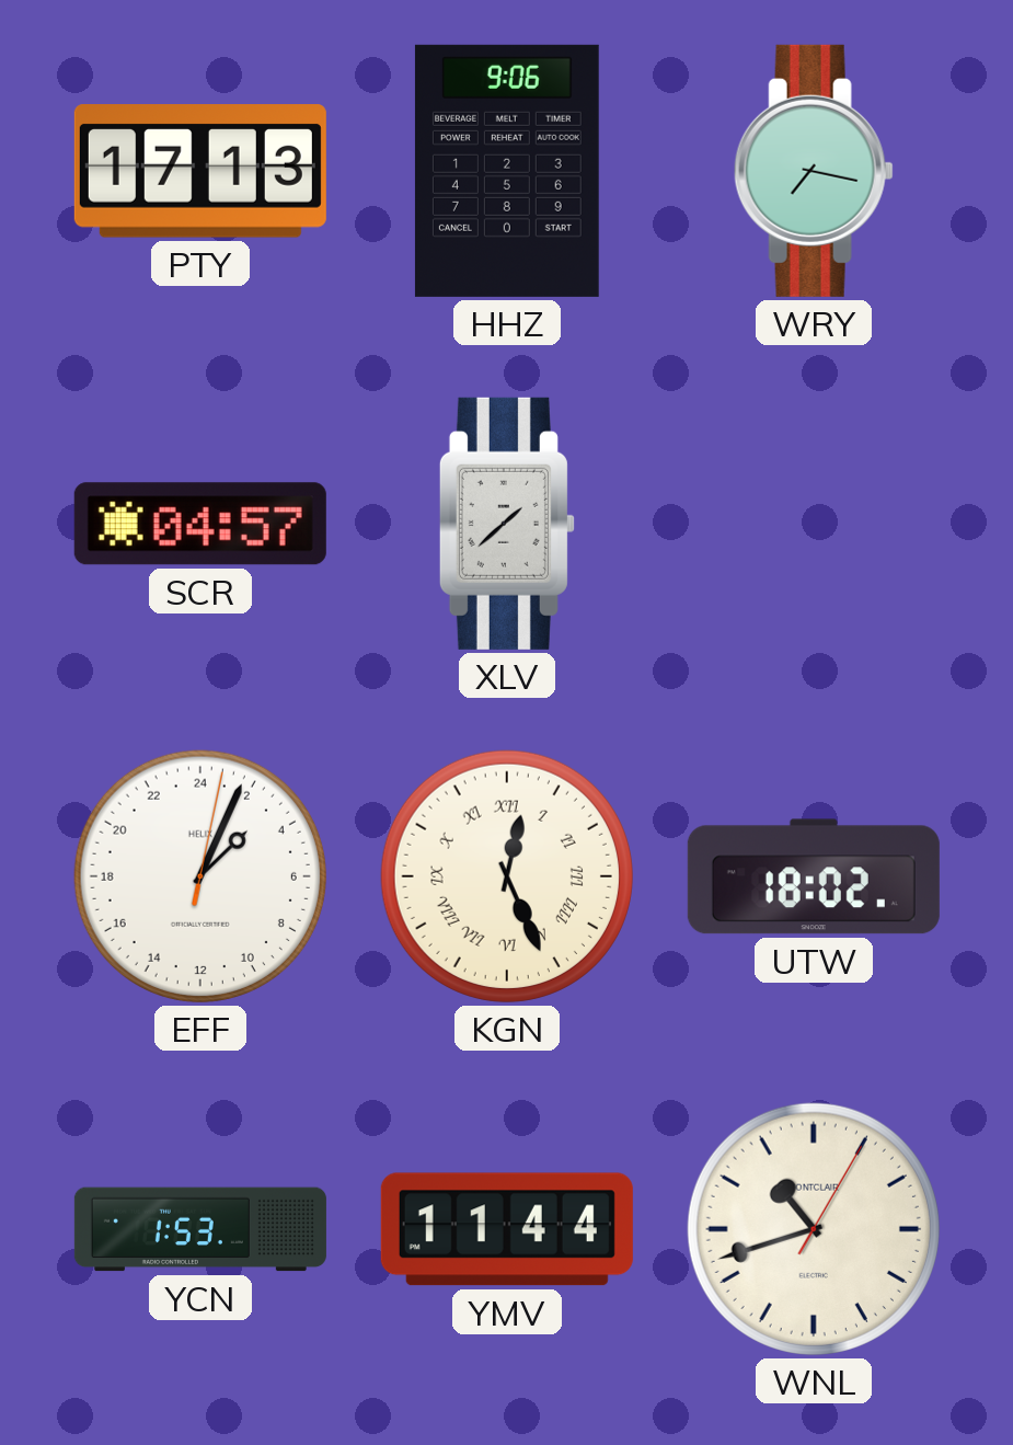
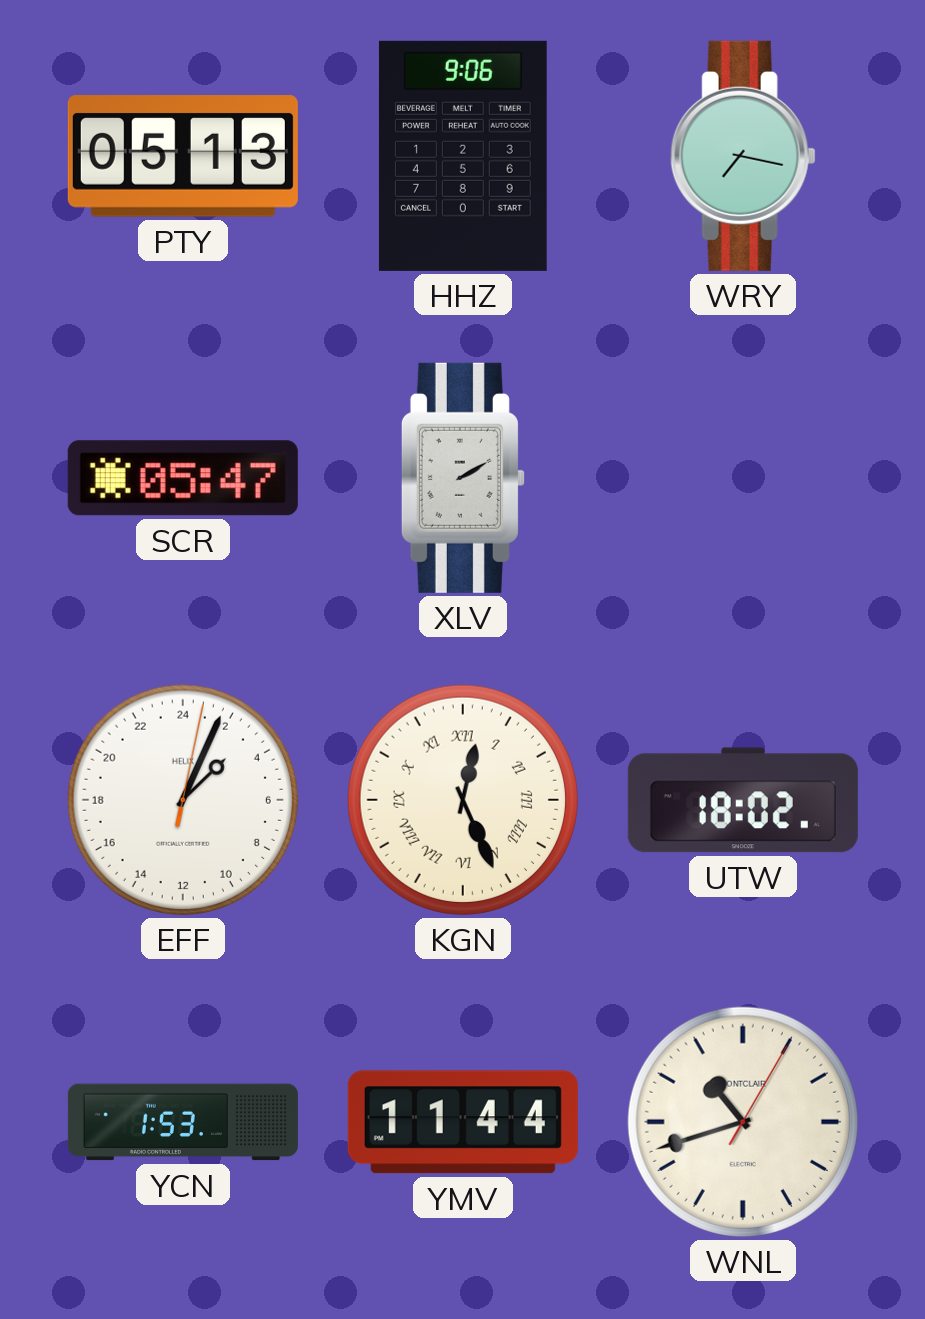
PTY: 17:13 -> 05:13
SCR: 04:57 -> 05:47
XLV: 1:38 -> 2:10
